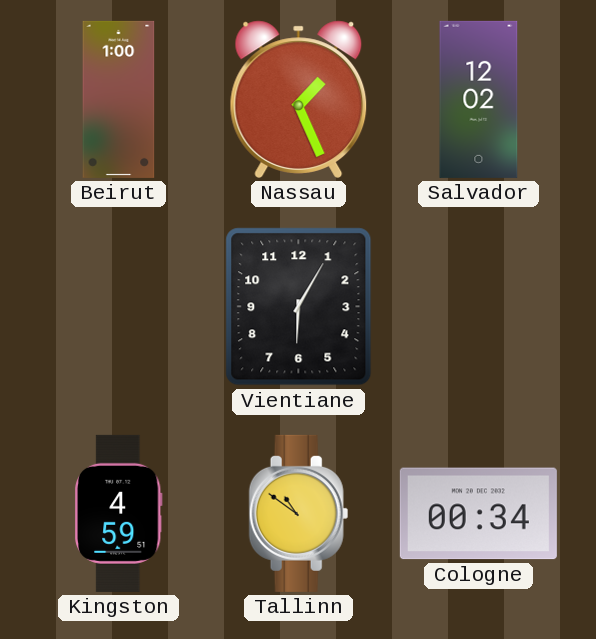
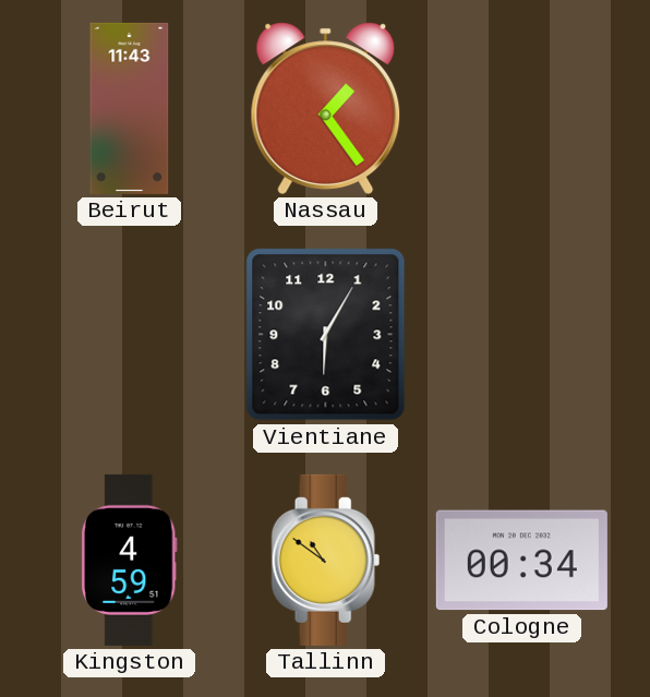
Beirut: 1:00 -> 11:43
Nassau: 1:26 -> 1:24
Salvador: 12:02 -> none
